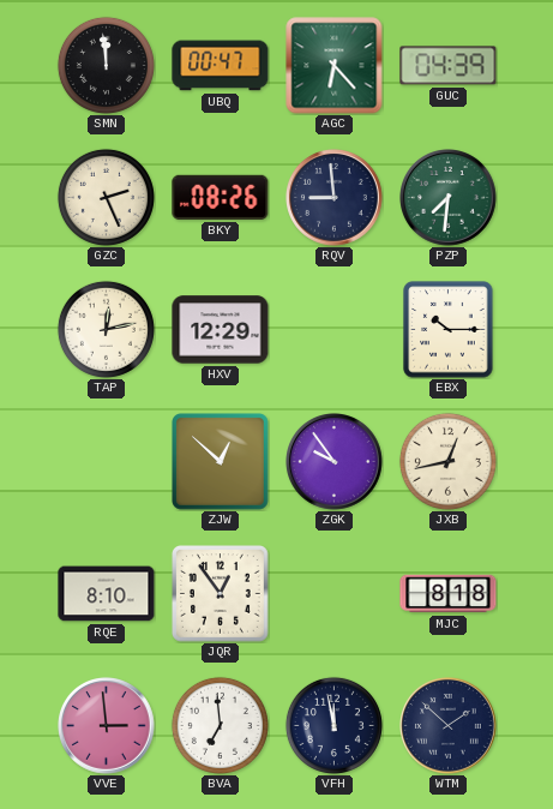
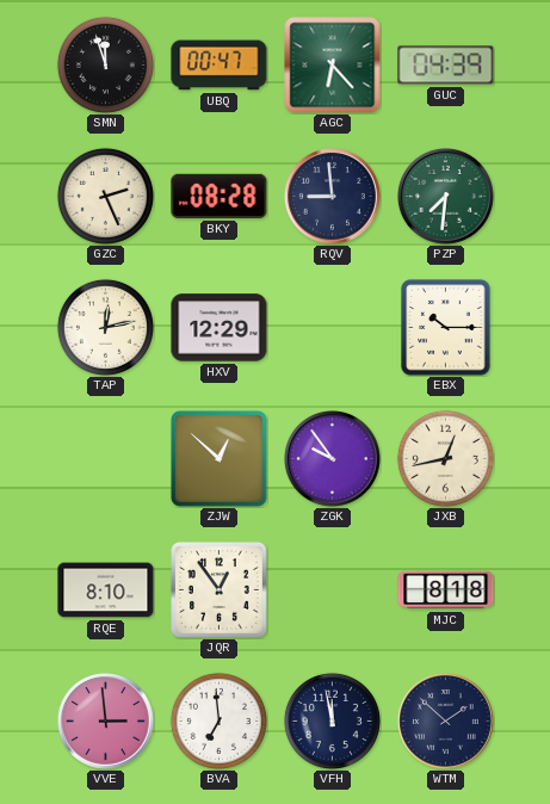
SMN: 11:59 -> 11:57
BKY: 08:26 -> 08:28
